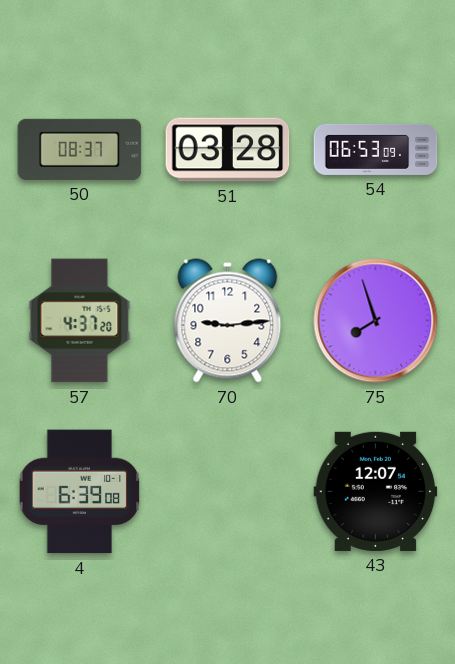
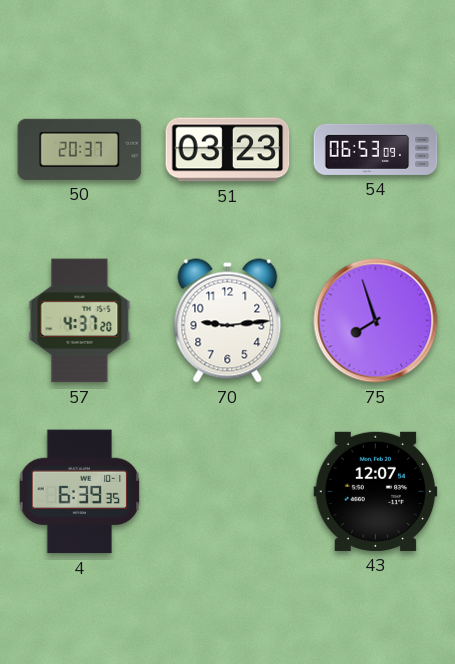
50: 08:37 -> 20:37
51: 03:28 -> 03:23
4: 6:39:08 -> 6:39:35
